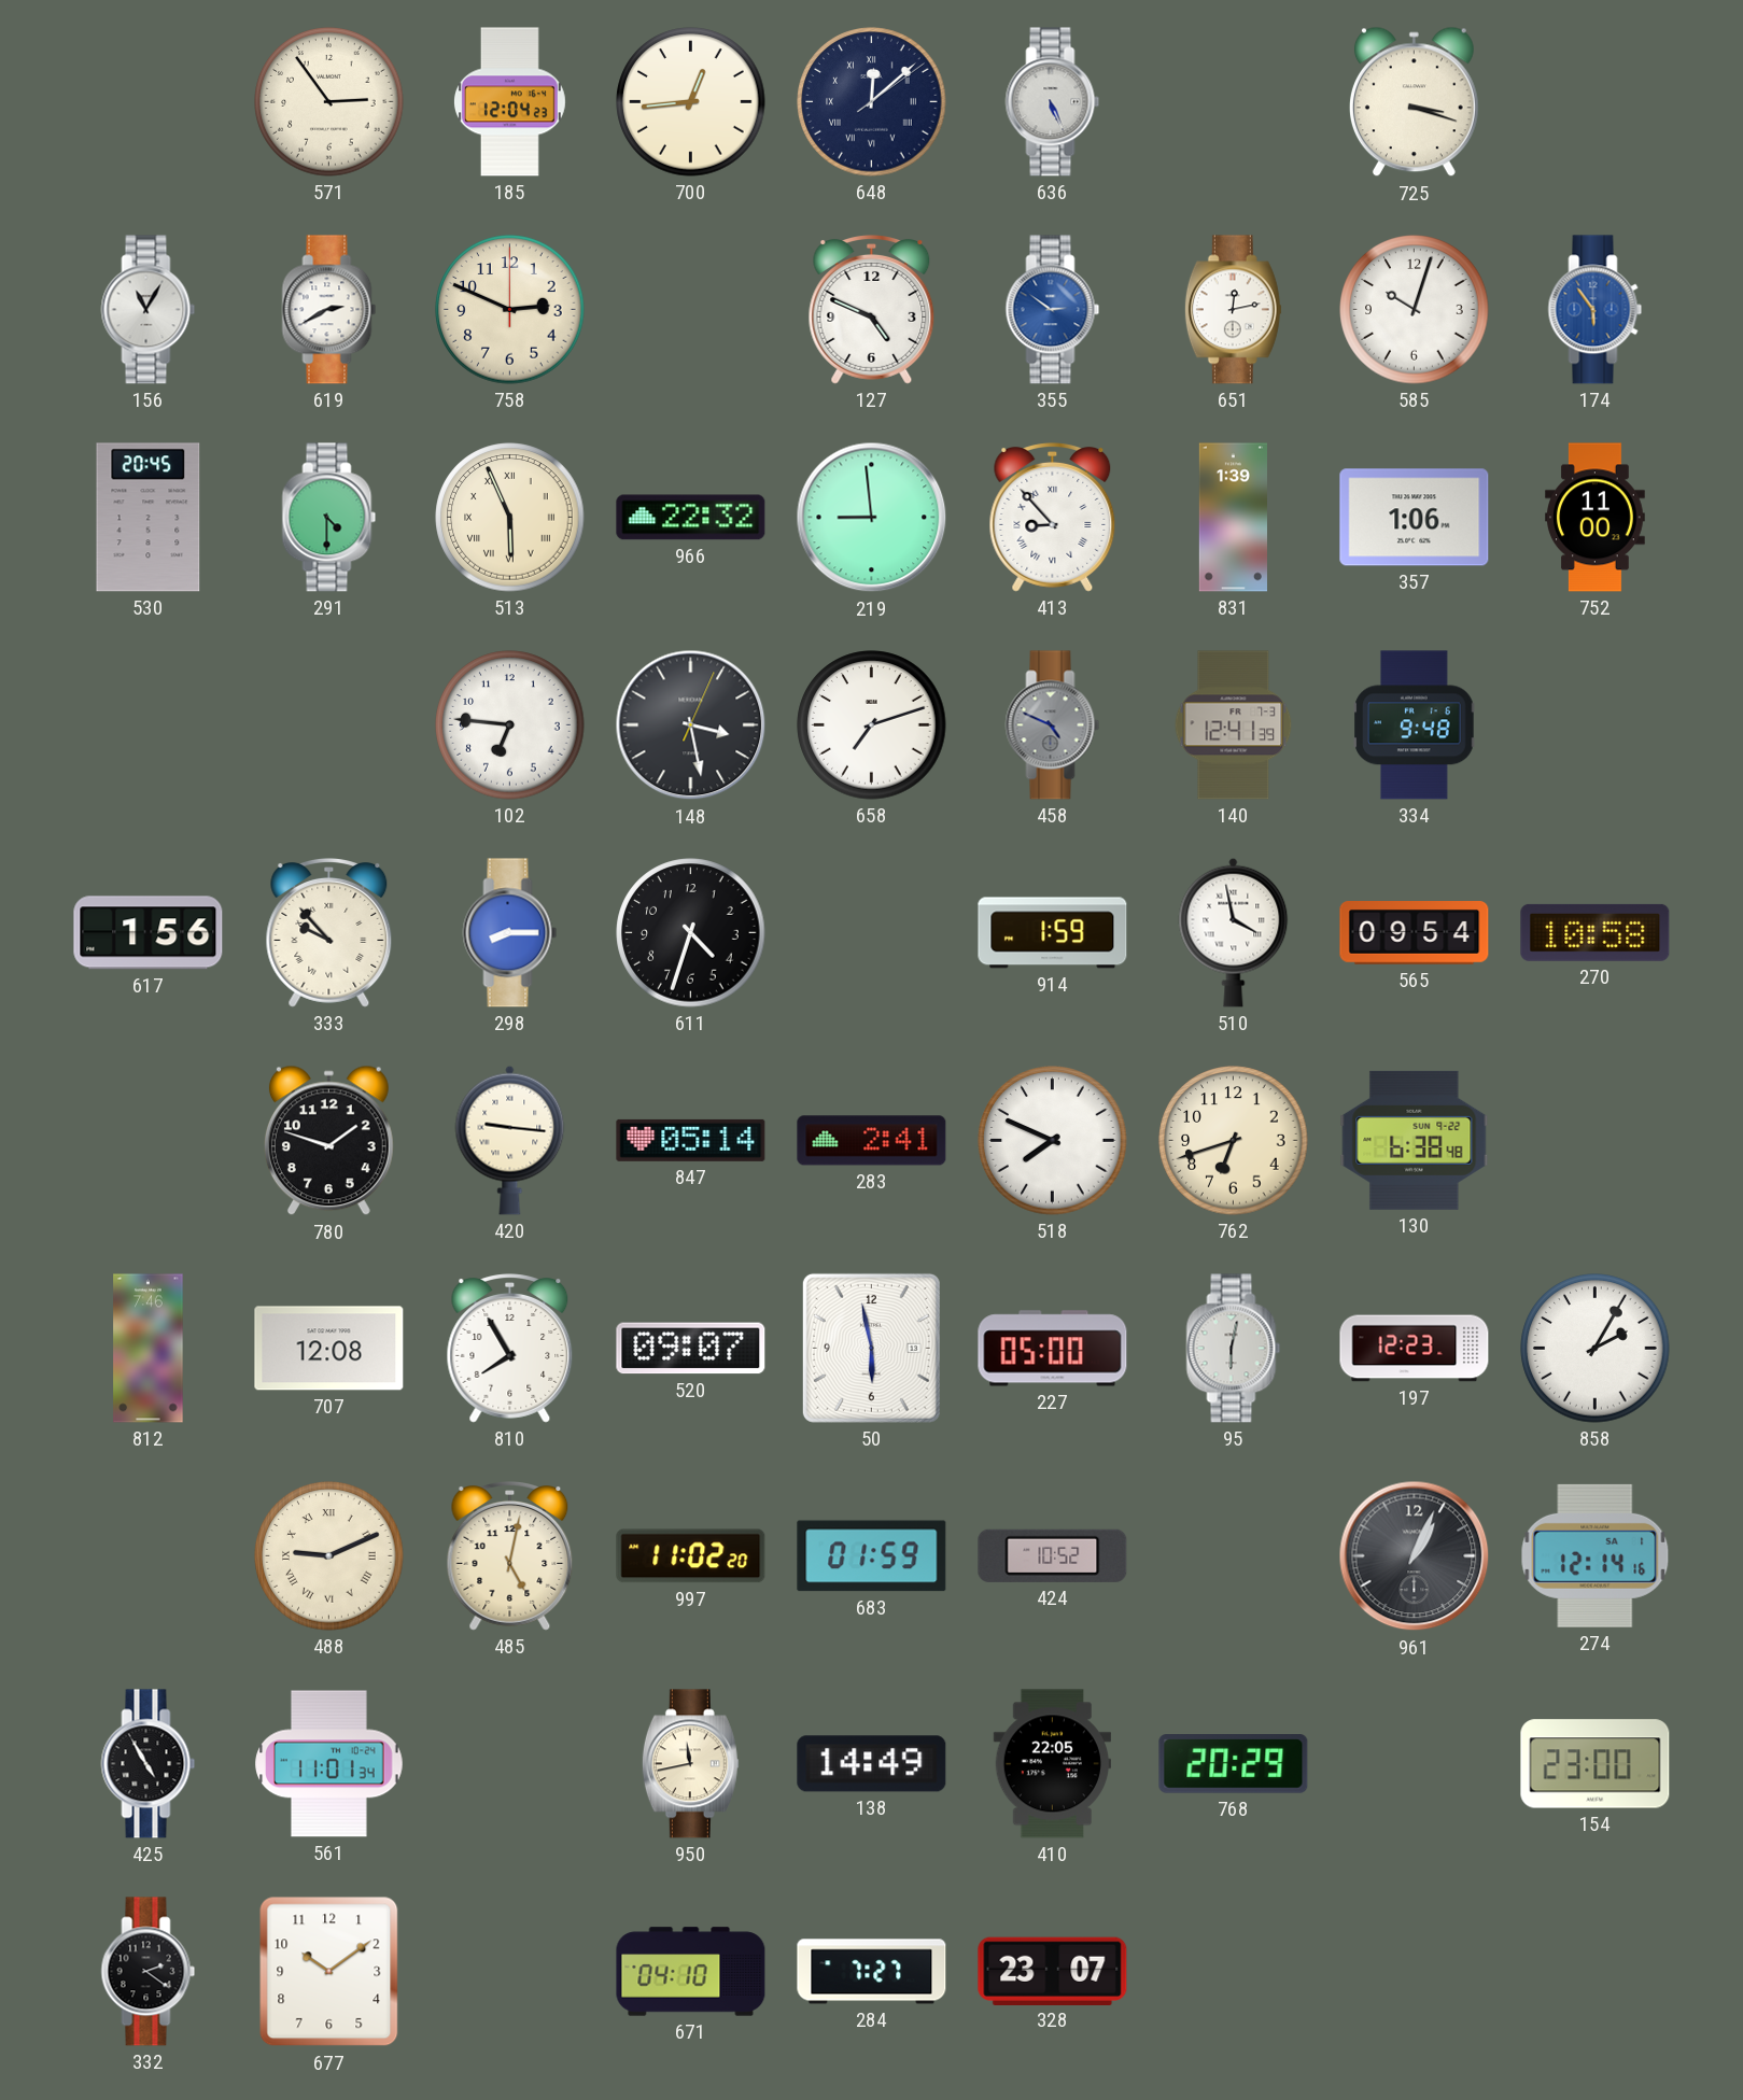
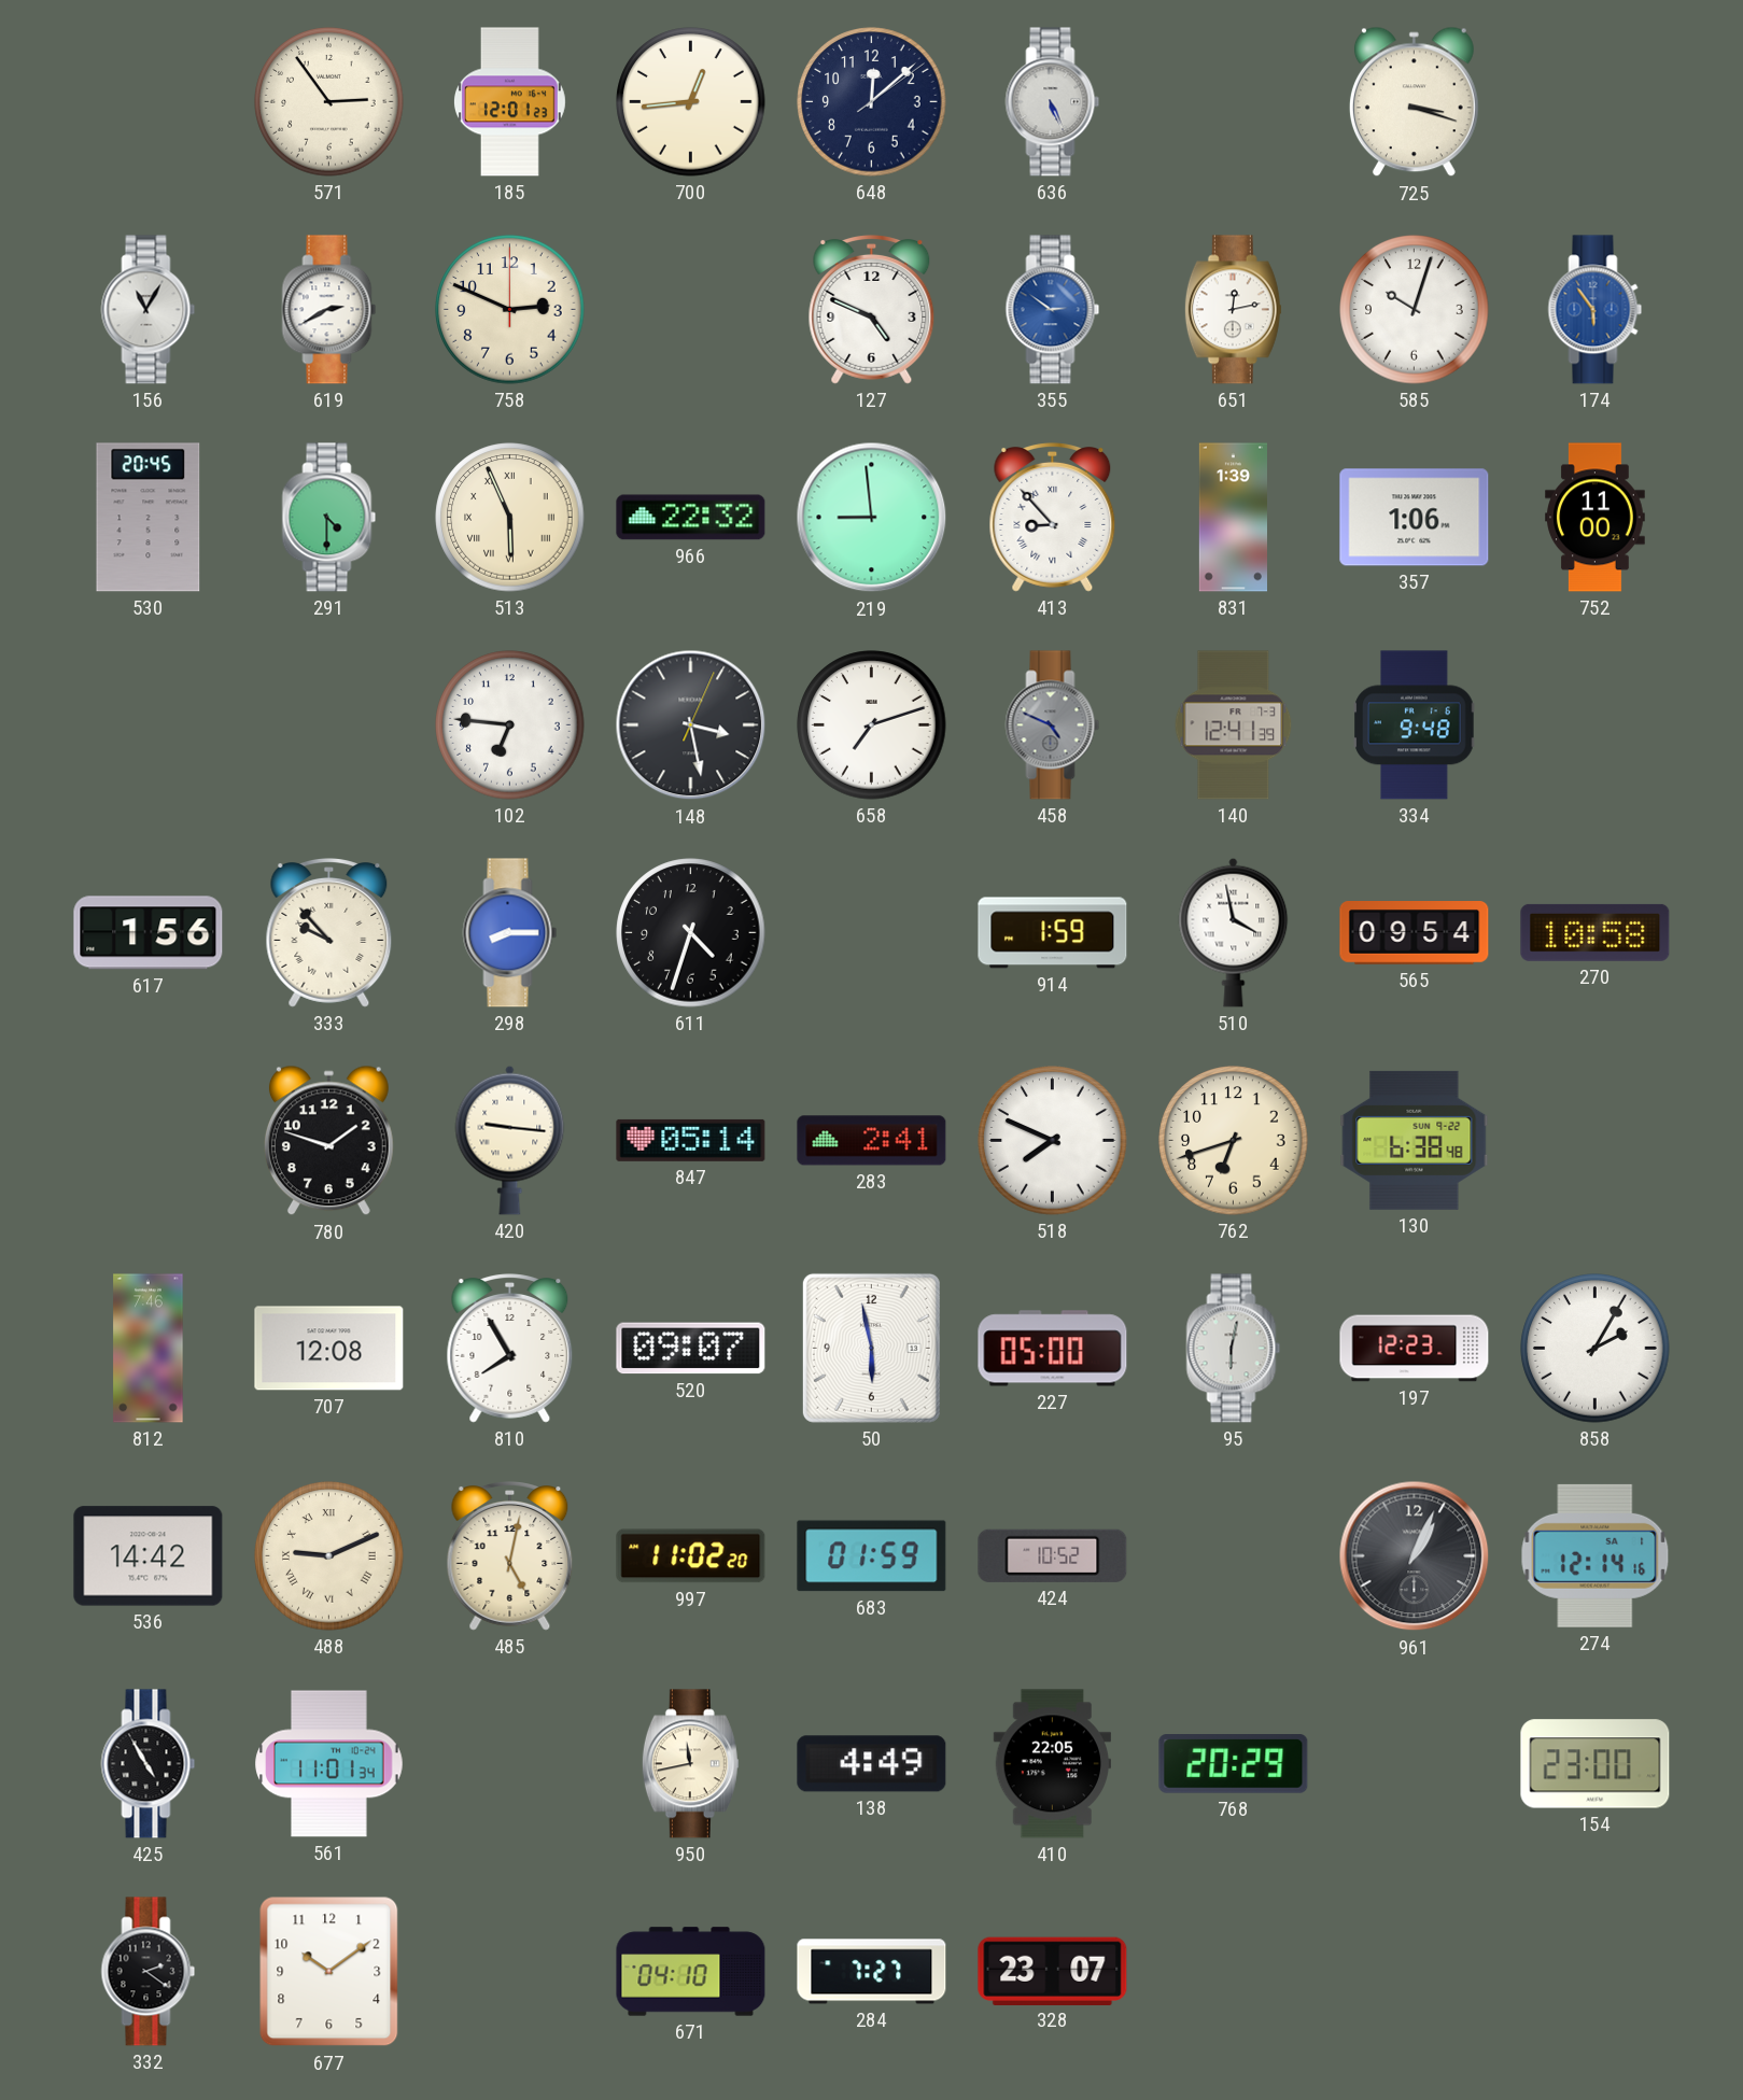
185: 12:04 -> 12:01
648 numerals: Roman -> Arabic
536: none -> 14:42
138: 14:49 -> 4:49
